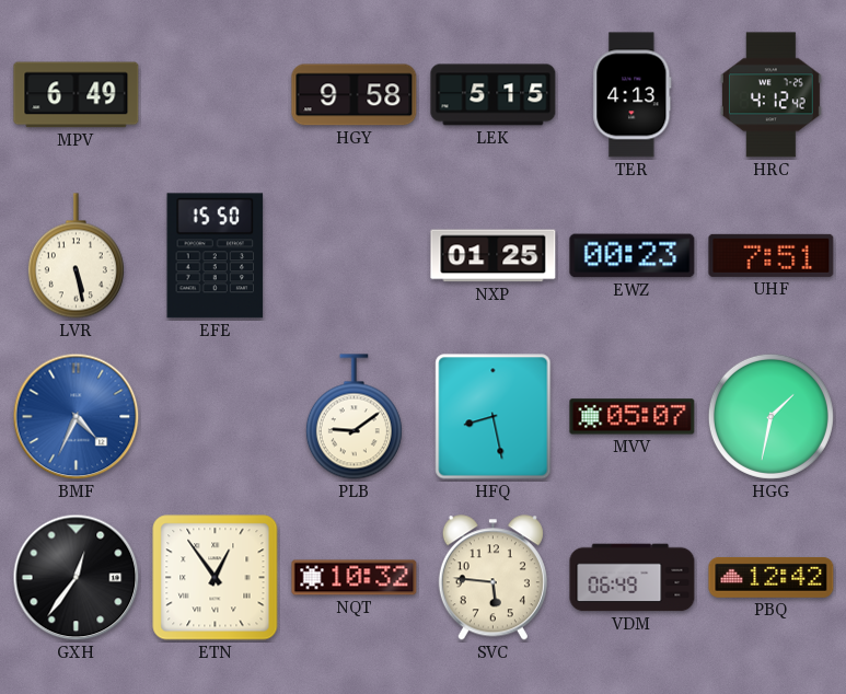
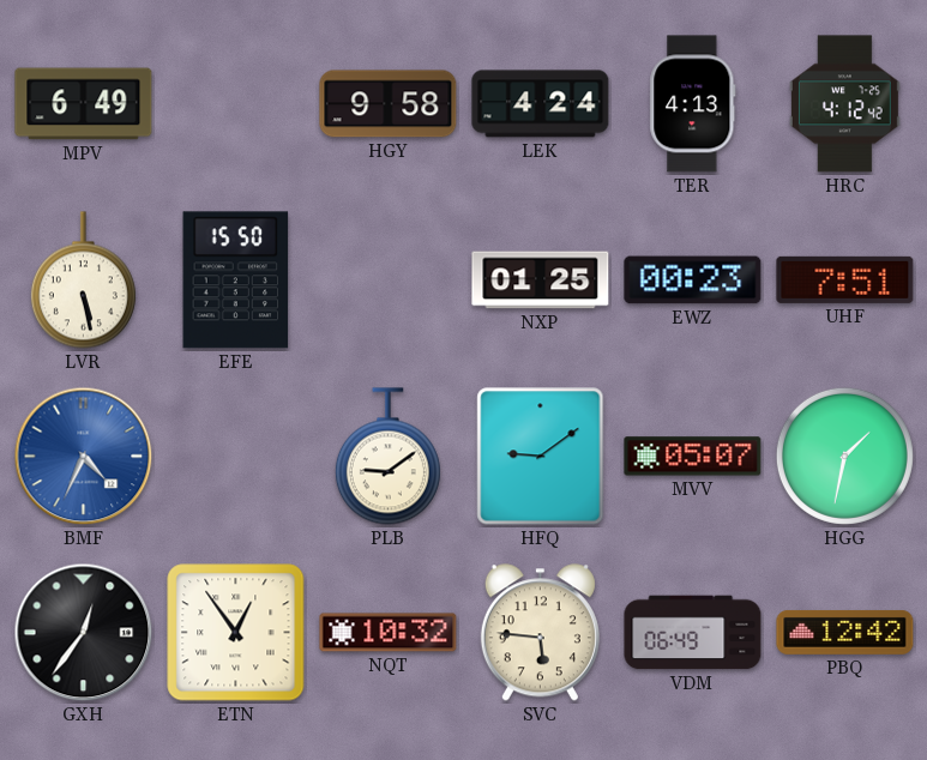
LEK: 5:15 -> 4:24
HFQ: 8:28 -> 9:09
